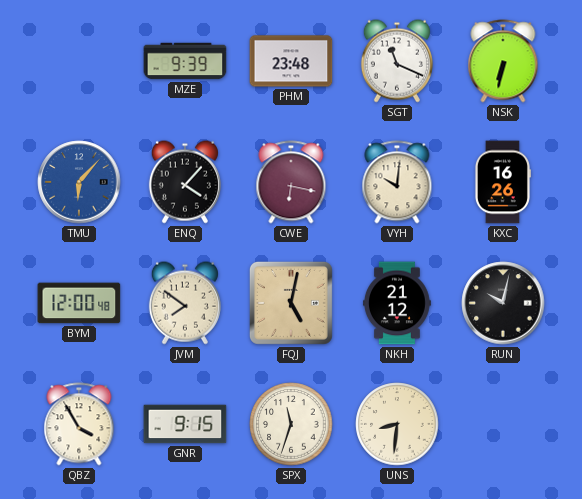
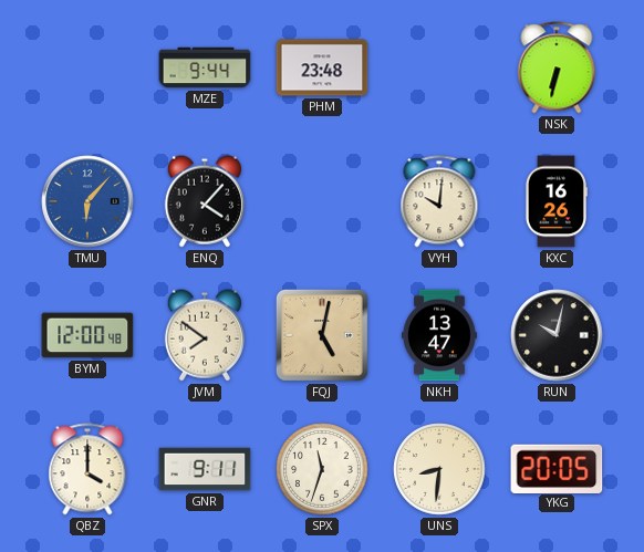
MZE: 9:39 -> 9:44
SGT: 11:19 -> none
CWE: 6:17 -> none
NKH: 21:12 -> 13:47
QBZ: 3:55 -> 4:00
GNR: 9:15 -> 9:11
YKG: none -> 20:05
